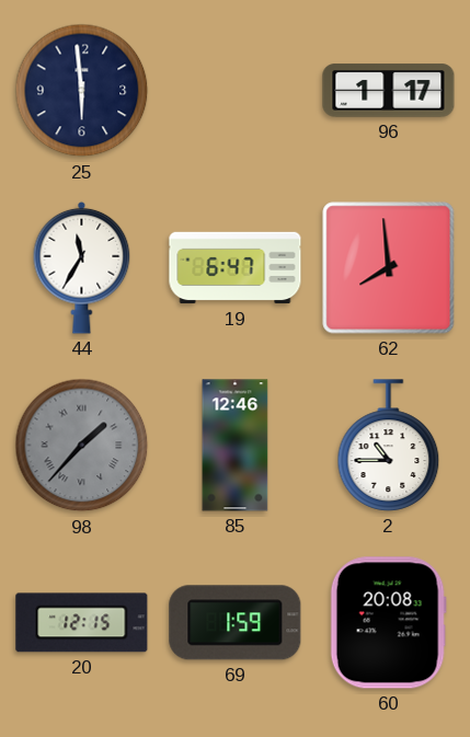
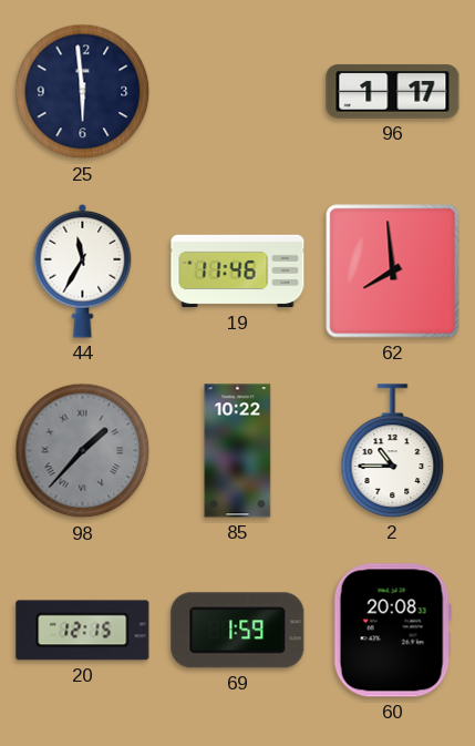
19: 6:47 -> 11:46
85: 12:46 -> 10:22
